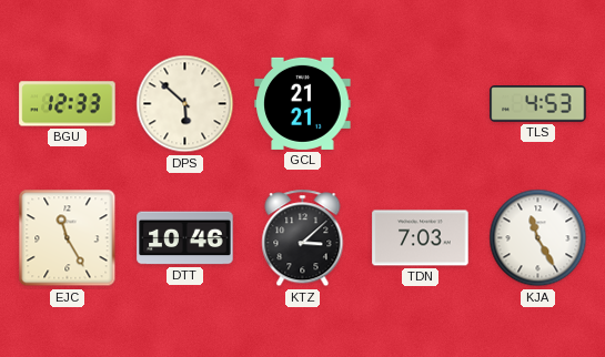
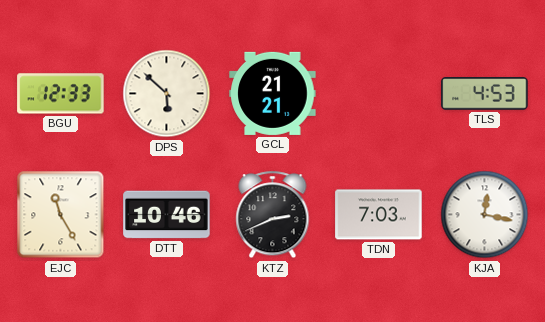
KTZ: 3:08 -> 2:41
KJA: 11:25 -> 12:17
